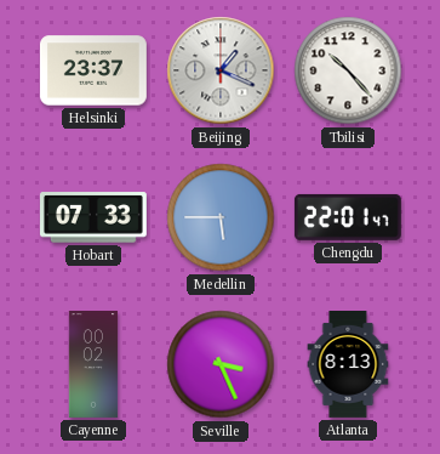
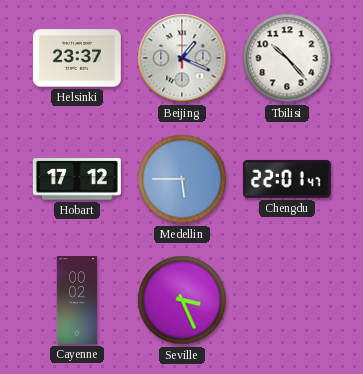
Hobart: 07:33 -> 17:12
Atlanta: 8:13 -> none
